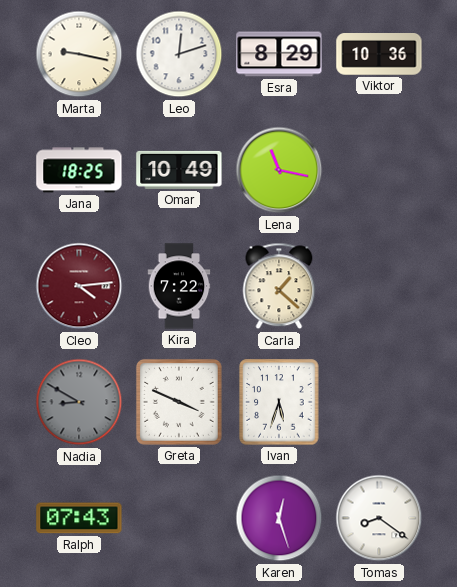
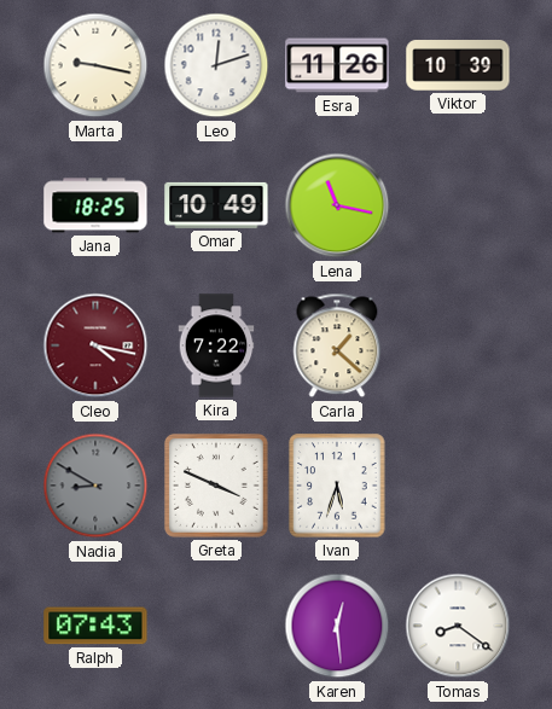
Esra: 8:29 -> 11:26
Viktor: 10:36 -> 10:39
Cleo: 4:14 -> 4:17
Karen: 12:27 -> 12:29
